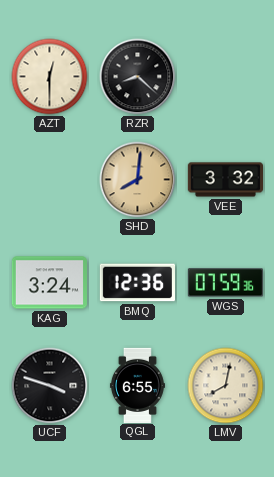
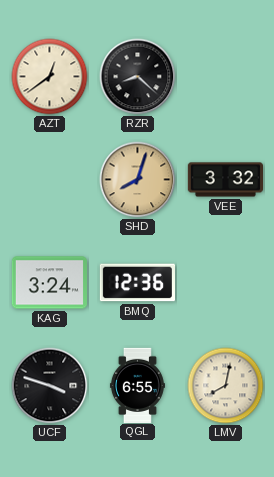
AZT: 12:30 -> 12:39
SHD: 8:01 -> 8:03
WGS: 07:59 -> none
